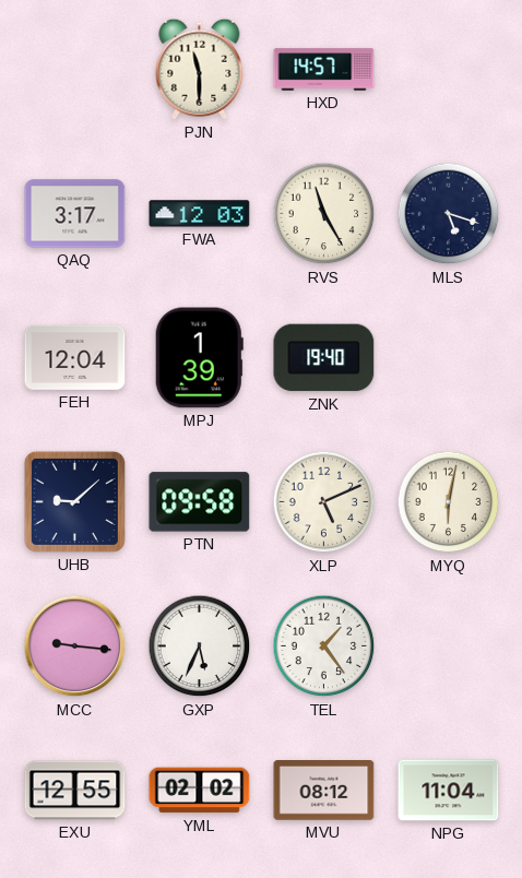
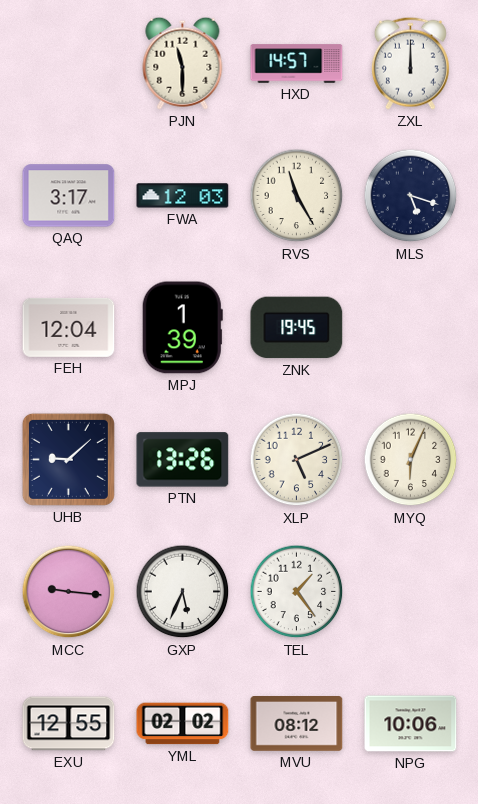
ZXL: none -> 12:00
ZNK: 19:40 -> 19:45
PTN: 09:58 -> 13:26
MYQ: 6:02 -> 6:04
NPG: 11:04 -> 10:06
